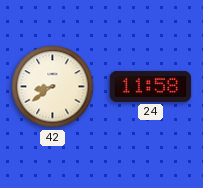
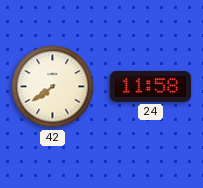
42: 8:39 -> 7:39
